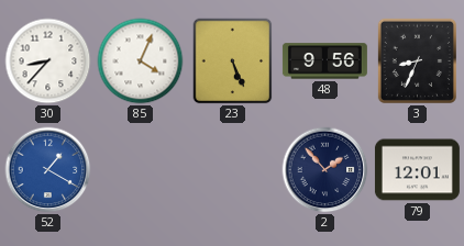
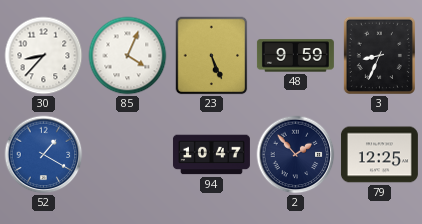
48: 9:56 -> 9:59
94: none -> 10:47
79: 12:01 -> 12:25
